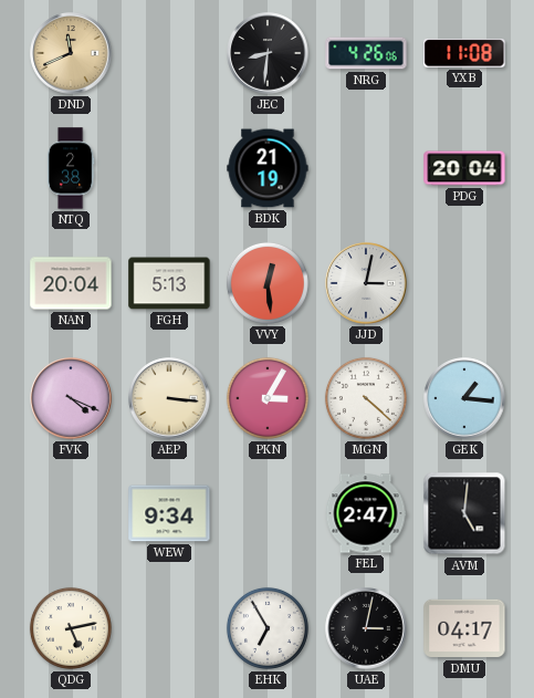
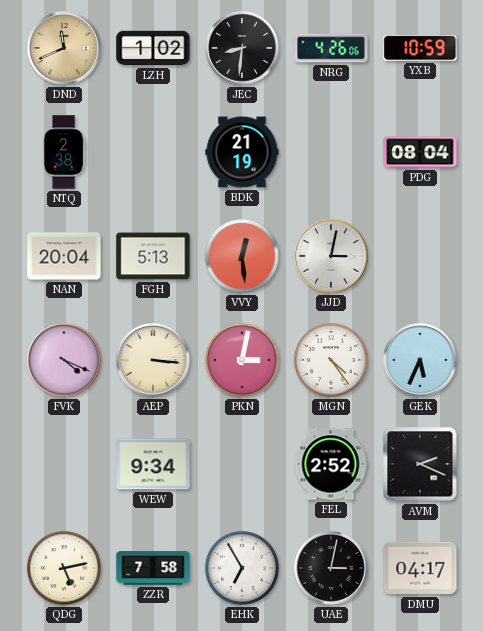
LZH: none -> 1:02
YXB: 11:08 -> 10:59
PDG: 20:04 -> 08:04
PKN: 3:05 -> 3:02
MGN: 4:22 -> 4:24
GEK: 1:16 -> 5:34
FEL: 2:47 -> 2:52
AVM: 5:01 -> 2:19
ZZR: none -> 7:58
